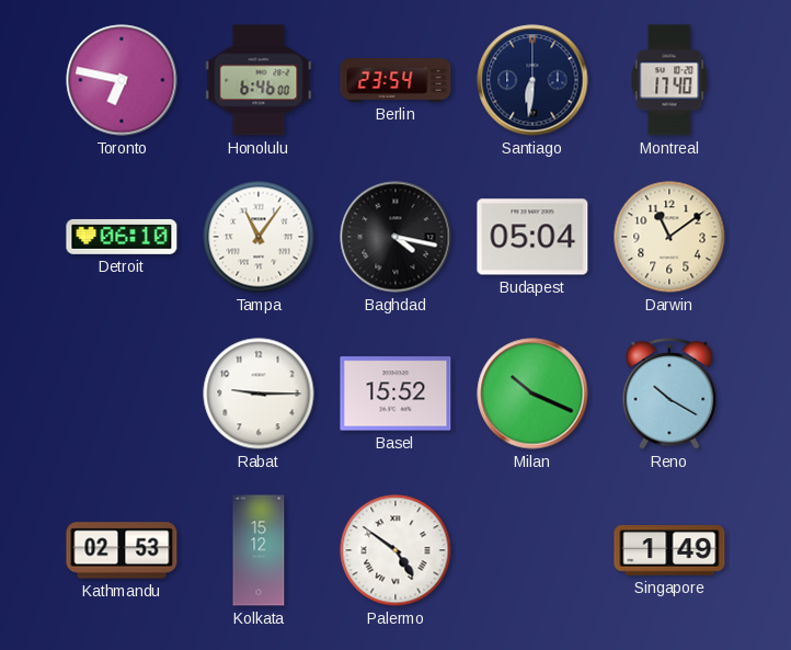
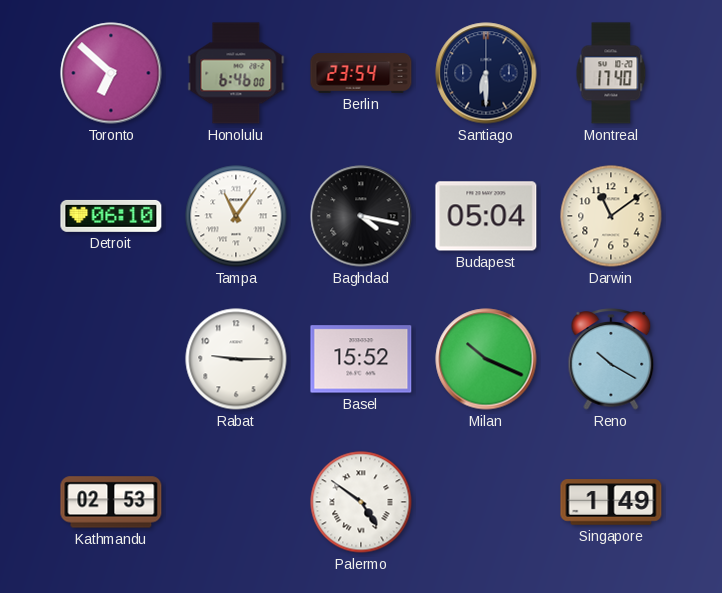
Toronto: 6:47 -> 6:52
Santiago: 6:31 -> 6:30
Kolkata: 15:12 -> none
